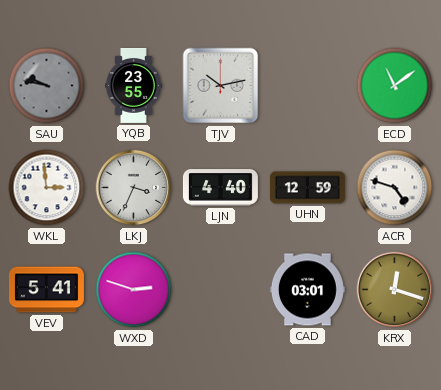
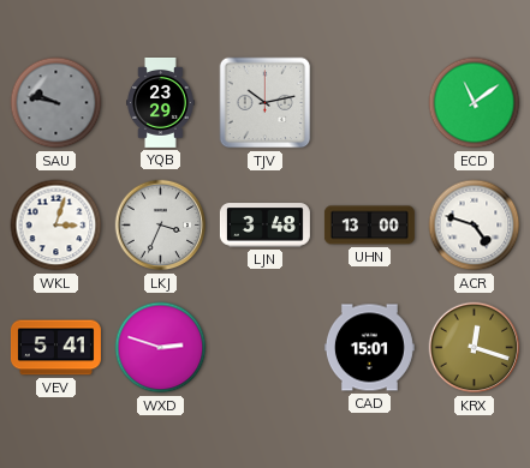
YQB: 23:55 -> 23:29
WKL: 2:59 -> 3:03
LJN: 4:40 -> 3:48
UHN: 12:59 -> 13:00
CAD: 03:01 -> 15:01
